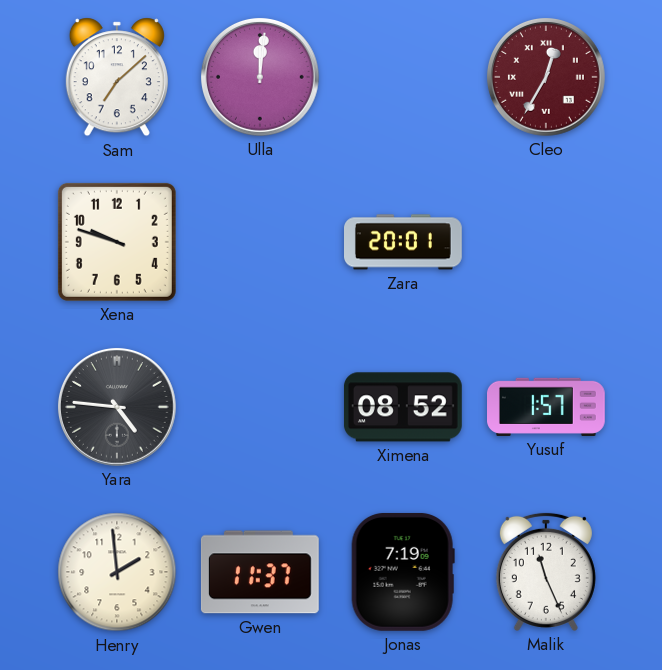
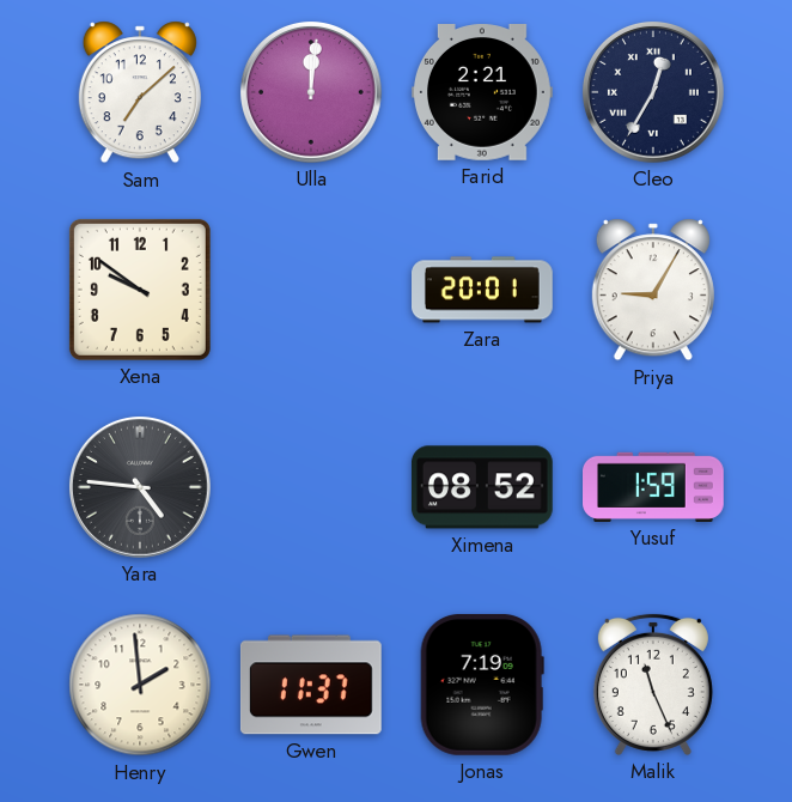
Farid: none -> 2:21
Cleo dial: burgundy -> navy
Xena: 9:48 -> 9:51
Priya: none -> 9:05
Yusuf: 1:57 -> 1:59
